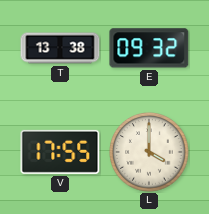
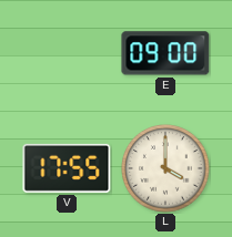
T: 13:38 -> none
E: 09:32 -> 09:00
